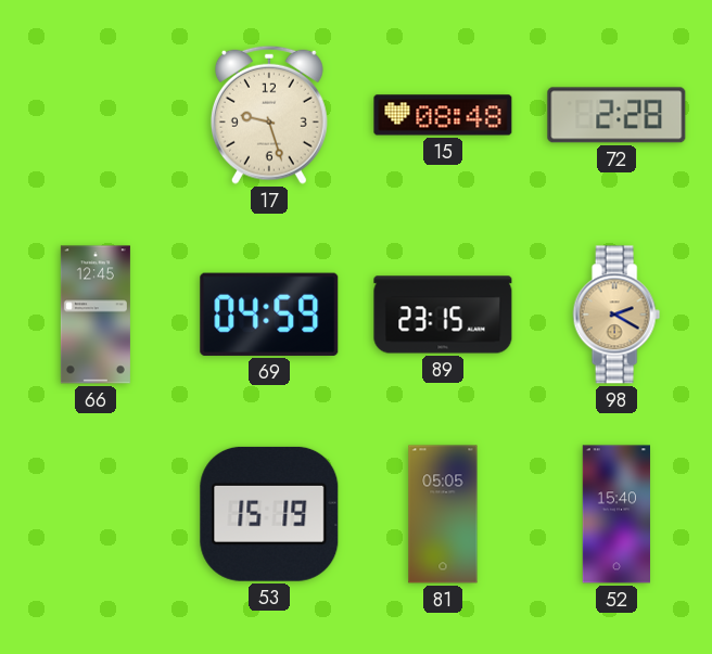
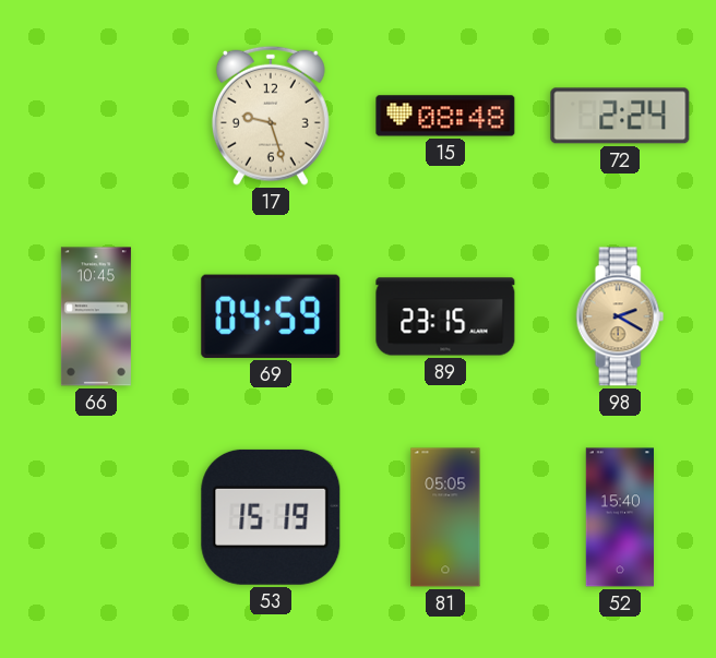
72: 2:28 -> 2:24
66: 12:45 -> 10:45
